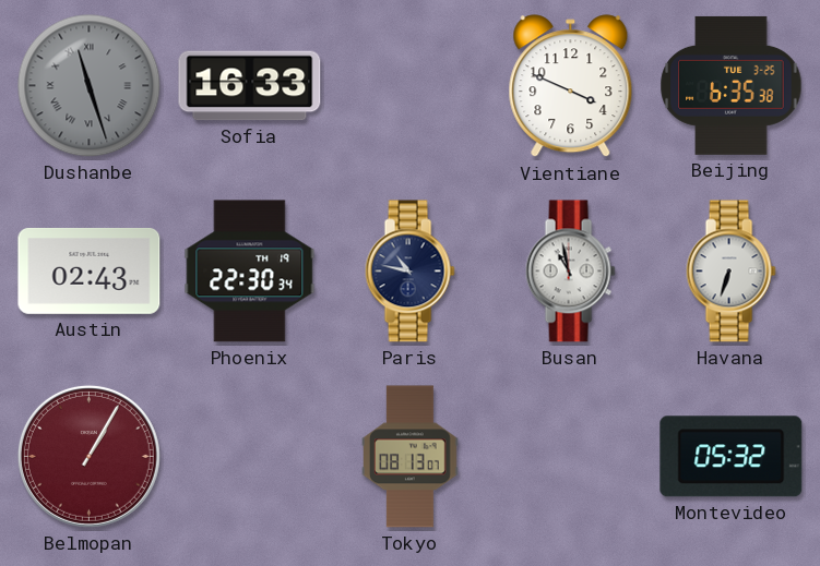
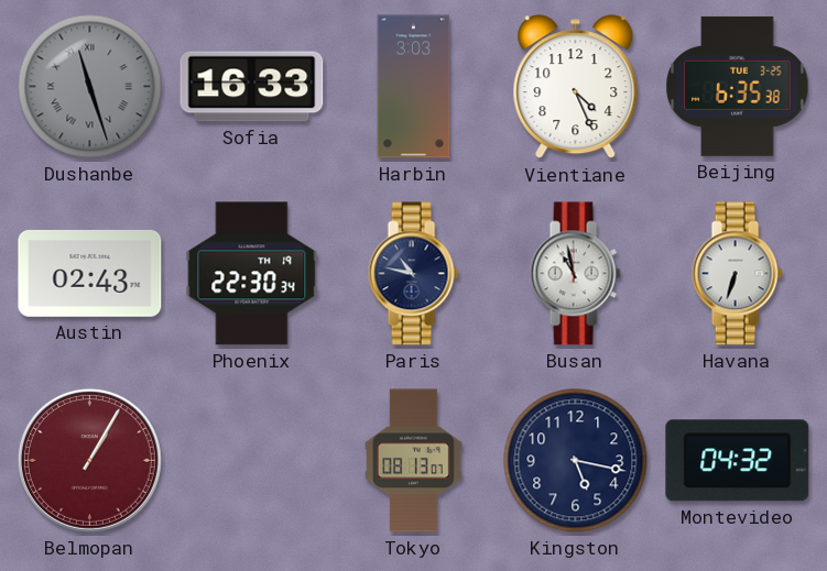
Harbin: none -> 3:03
Vientiane: 3:49 -> 4:26
Kingston: none -> 5:17
Montevideo: 05:32 -> 04:32
